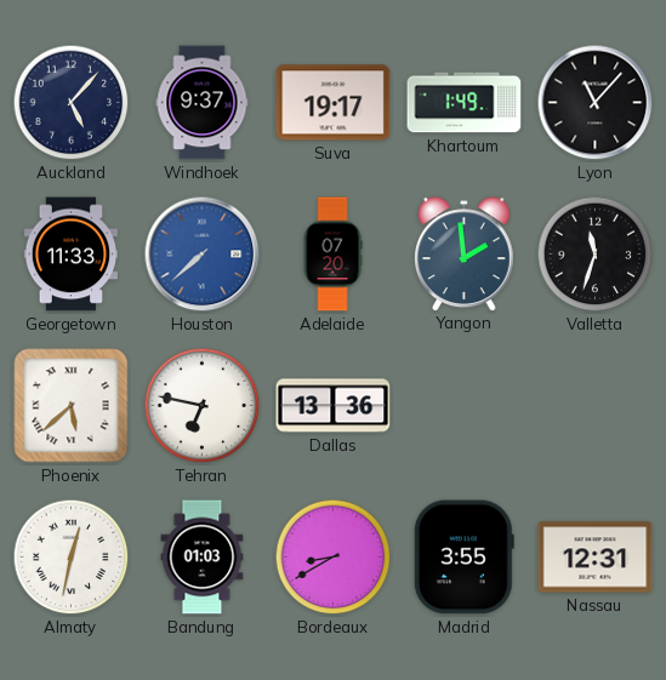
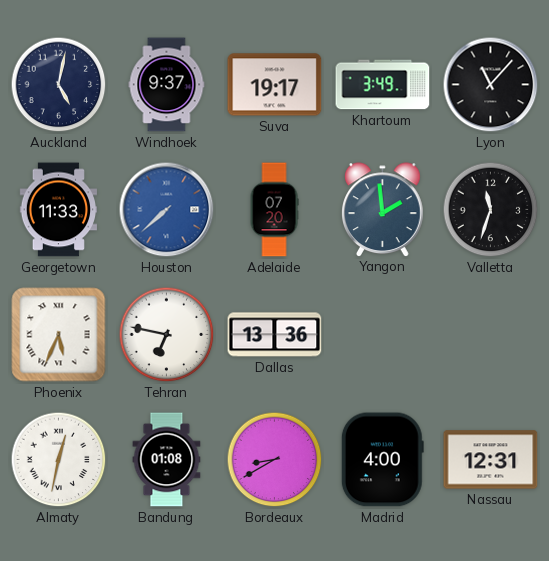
Auckland: 5:07 -> 5:02
Khartoum: 1:49 -> 3:49
Phoenix: 5:38 -> 5:34
Bandung: 01:03 -> 01:08
Madrid: 3:55 -> 4:00
